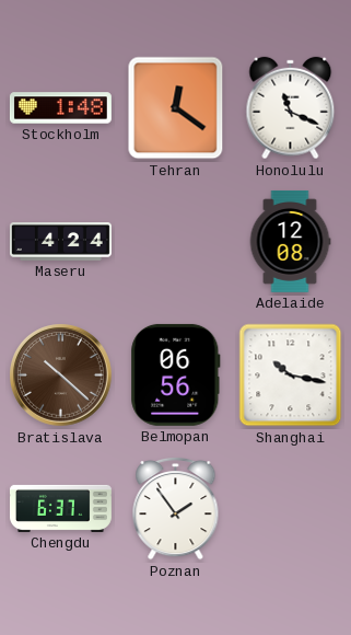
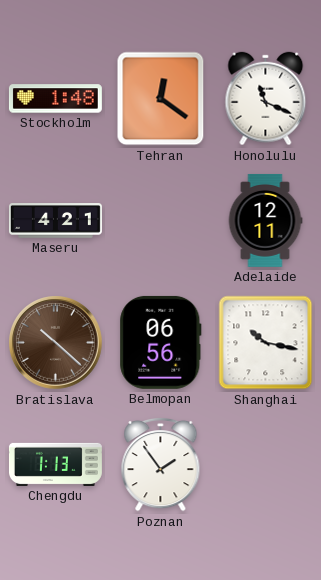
Maseru: 4:24 -> 4:21
Adelaide: 12:08 -> 12:11
Chengdu: 6:37 -> 1:13
